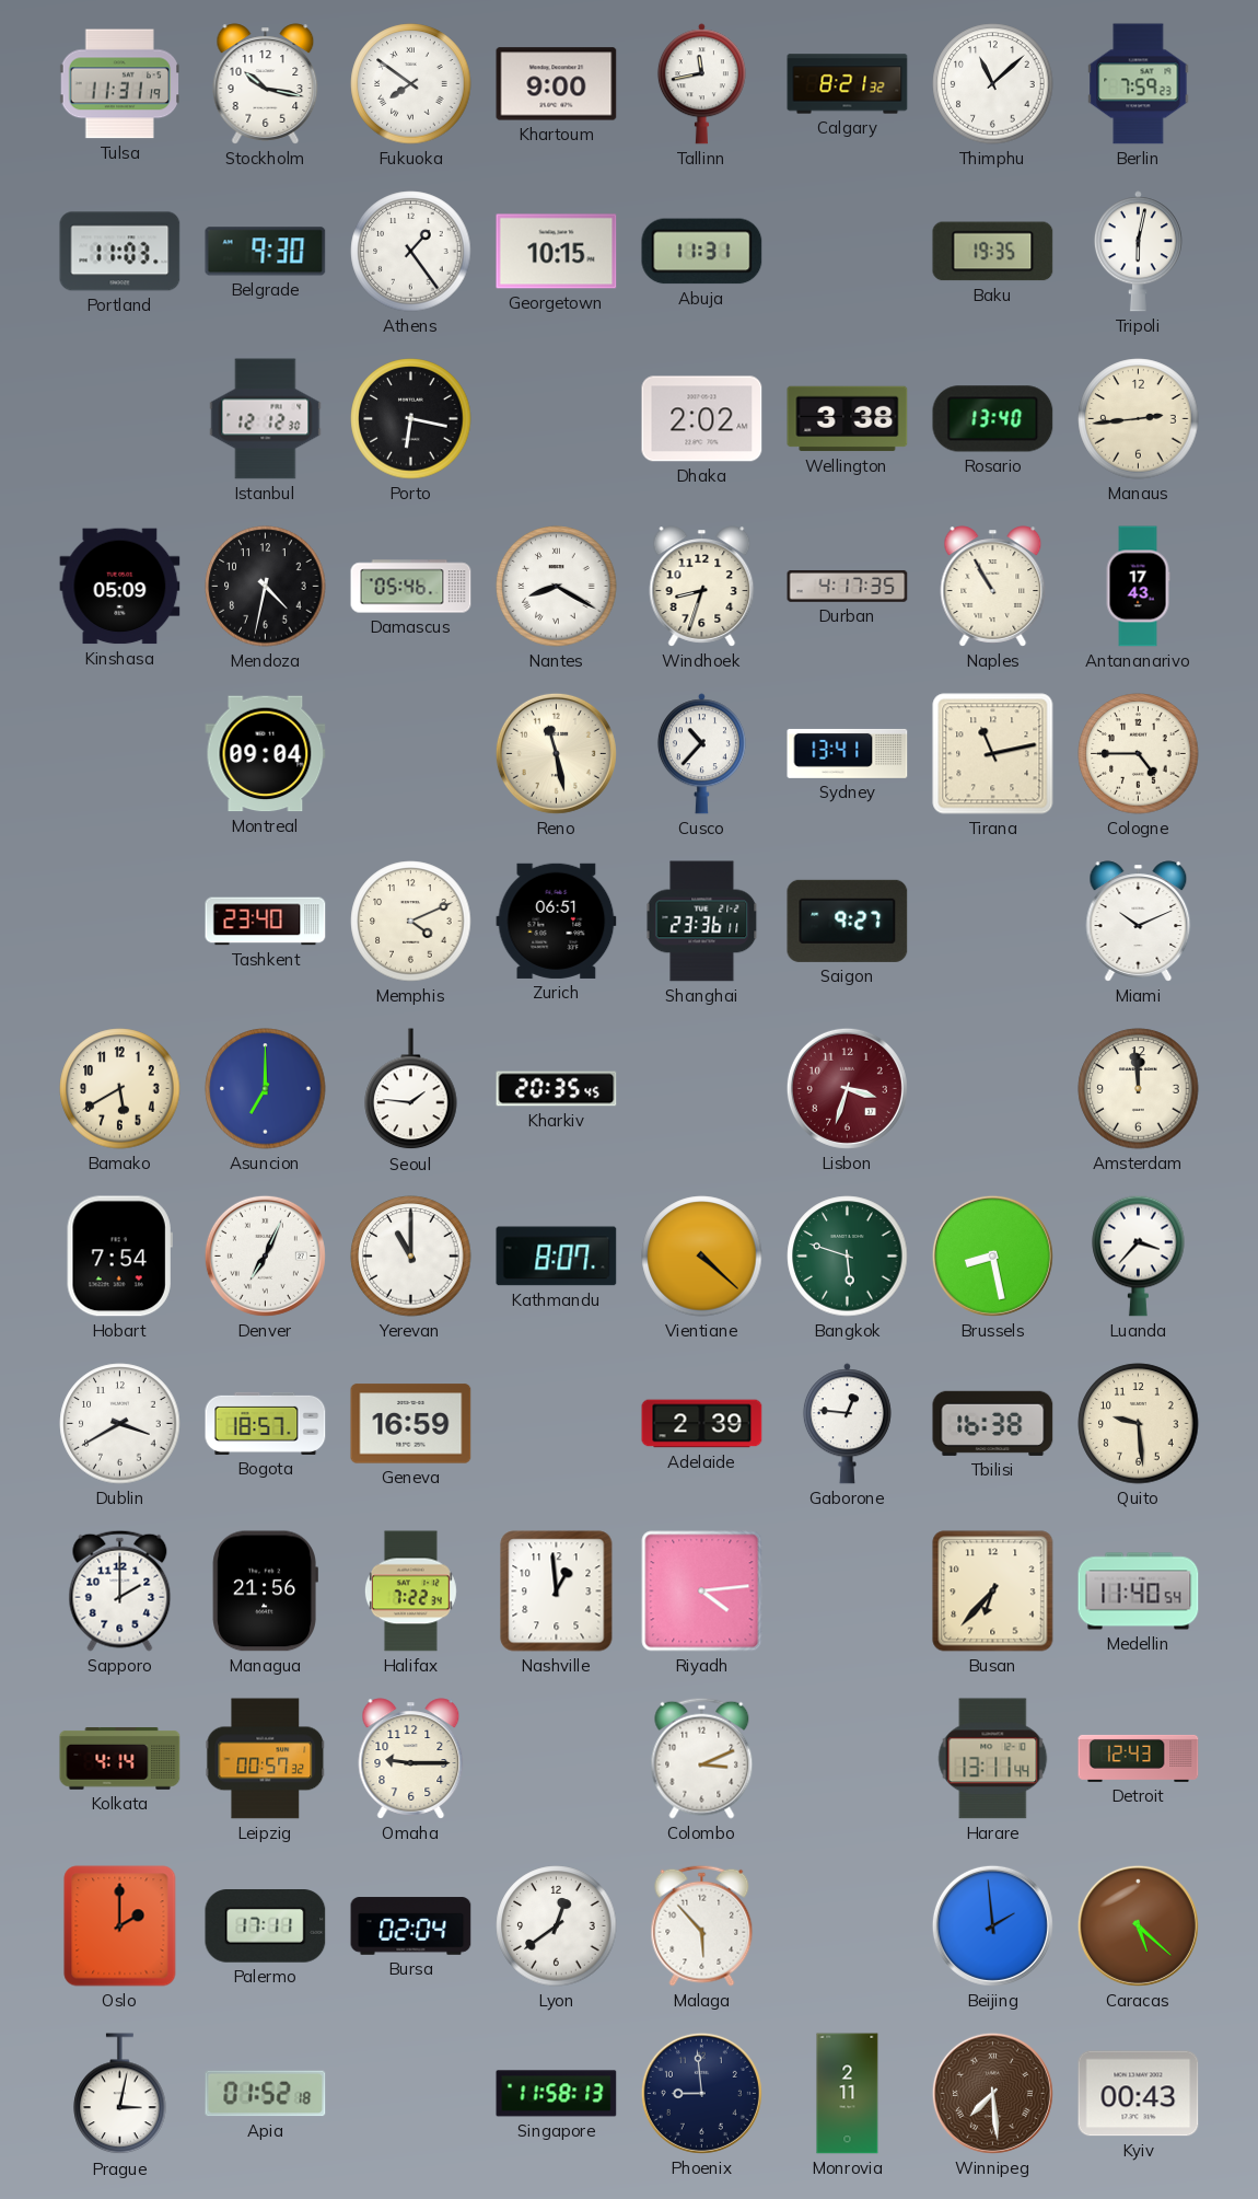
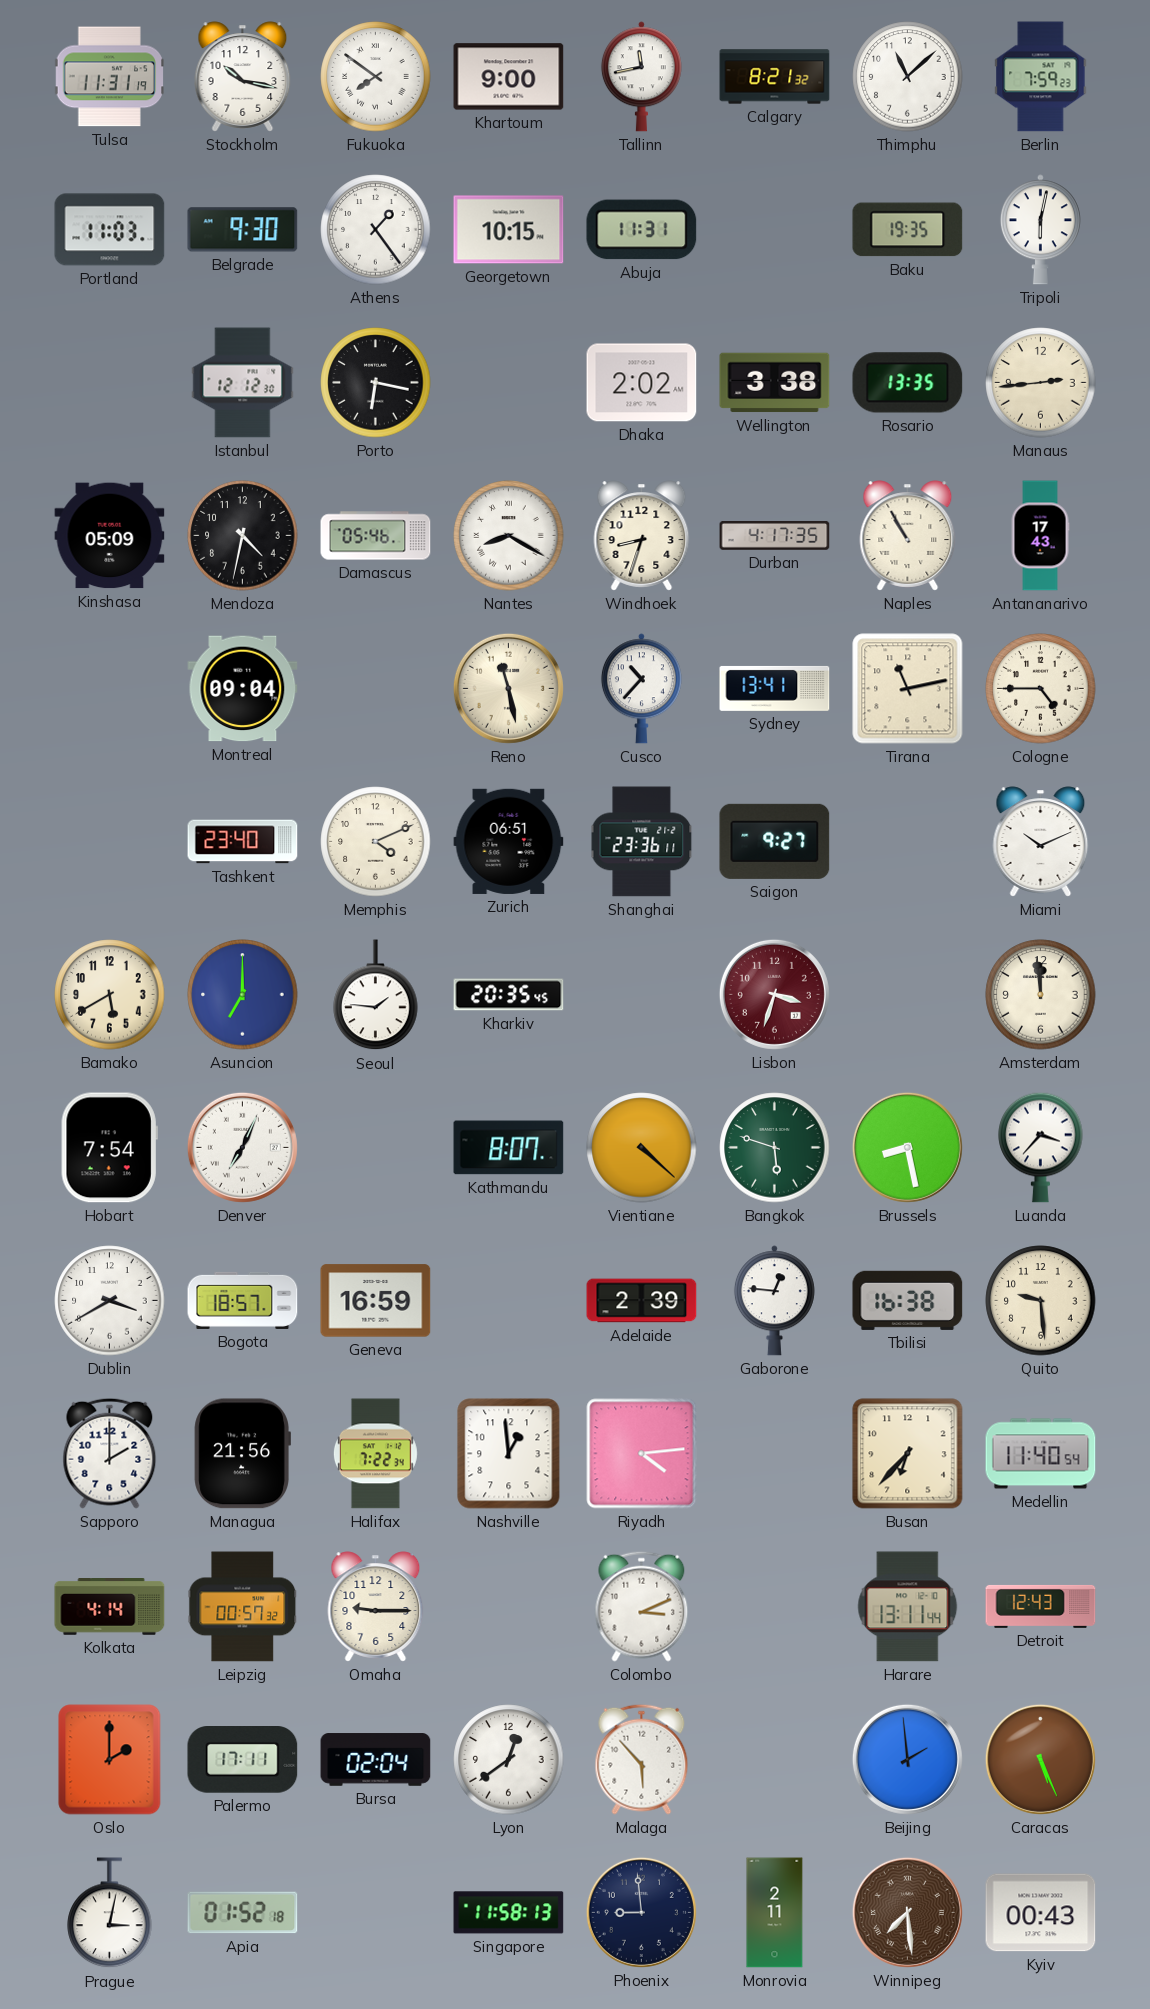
Rosario: 13:40 -> 13:35
Yerevan: 11:00 -> none
Caracas: 5:22 -> 5:26
